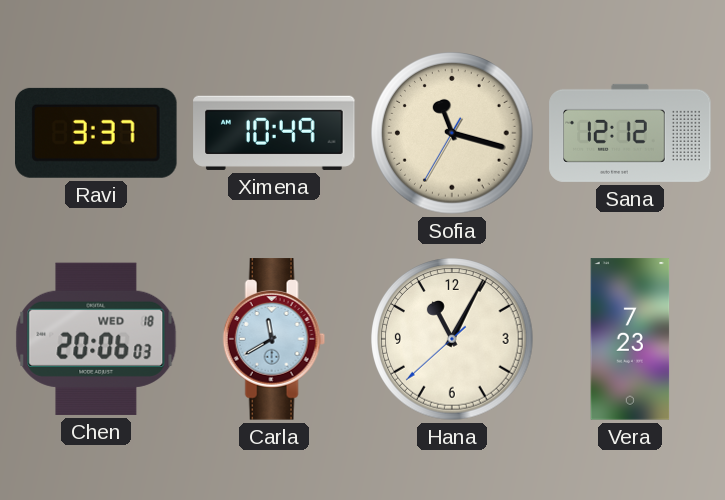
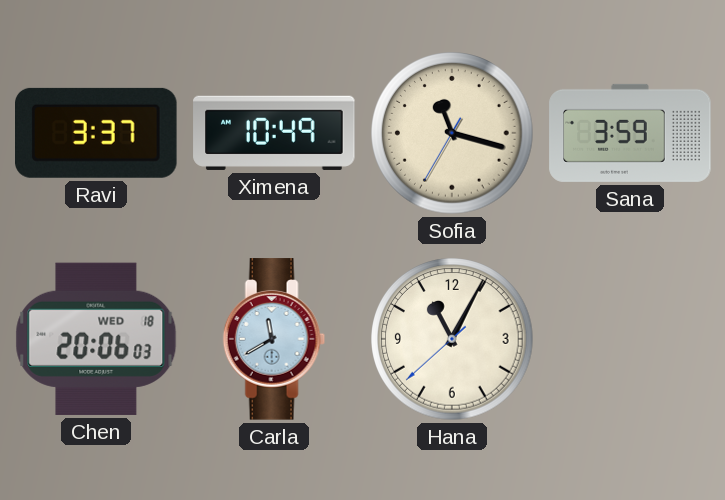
Sana: 12:12 -> 3:59
Vera: 7:23 -> none
